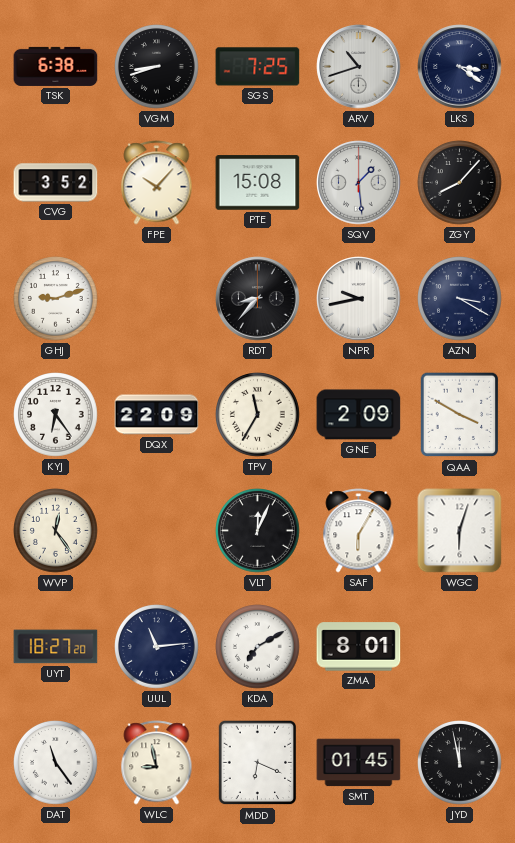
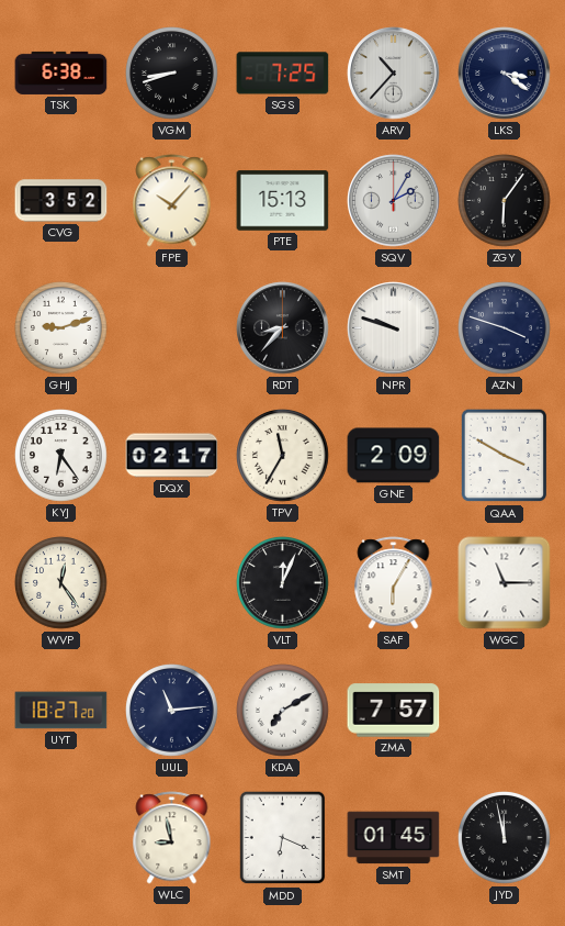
ARV: 10:42 -> 10:37
PTE: 15:08 -> 15:13
SQV: 1:29 -> 2:05
ZGY: 8:07 -> 6:06
NPR: 9:43 -> 9:48
AZN: 3:20 -> 3:48
DQX: 22:09 -> 02:17
WGC: 6:03 -> 11:15
ZMA: 8:01 -> 7:57
DAT: 11:24 -> none
